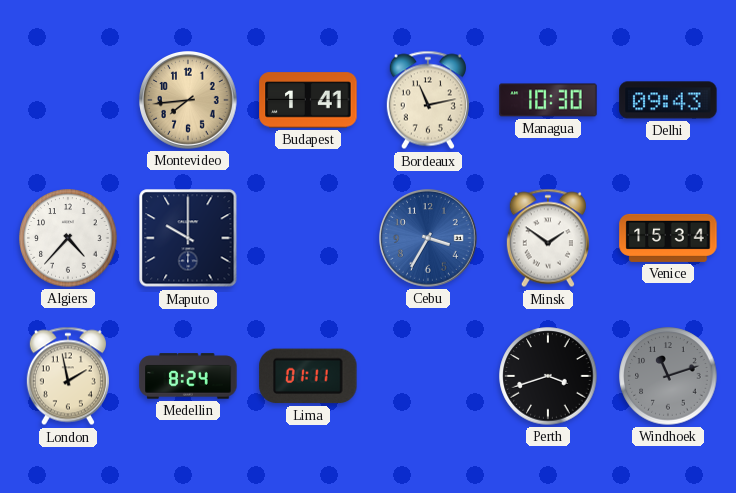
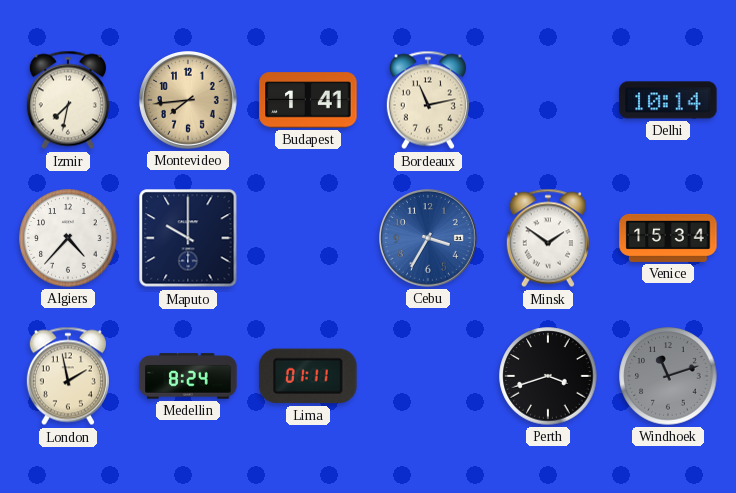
Izmir: none -> 7:32
Managua: 10:30 -> none
Delhi: 09:43 -> 10:14
